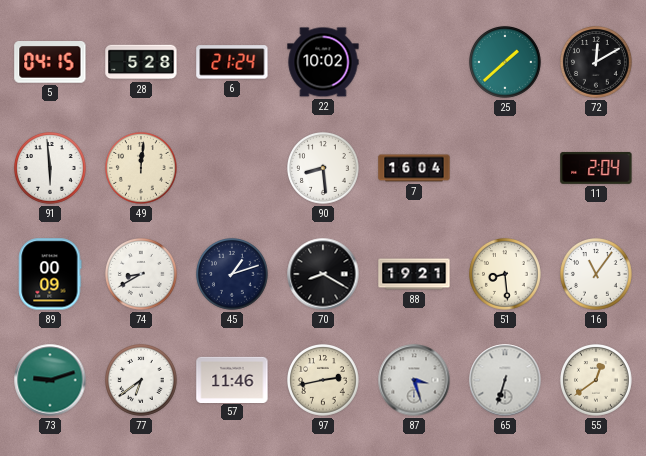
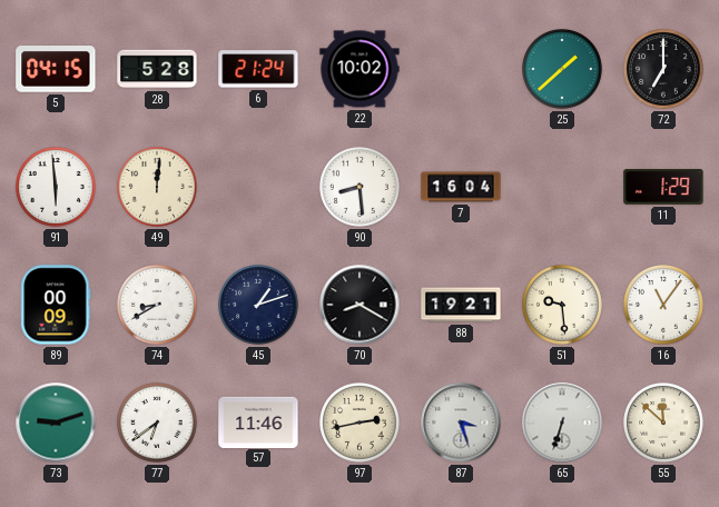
72: 12:10 -> 7:00
11: 2:04 -> 1:29
51: 8:29 -> 9:29
55: 12:39 -> 11:52
